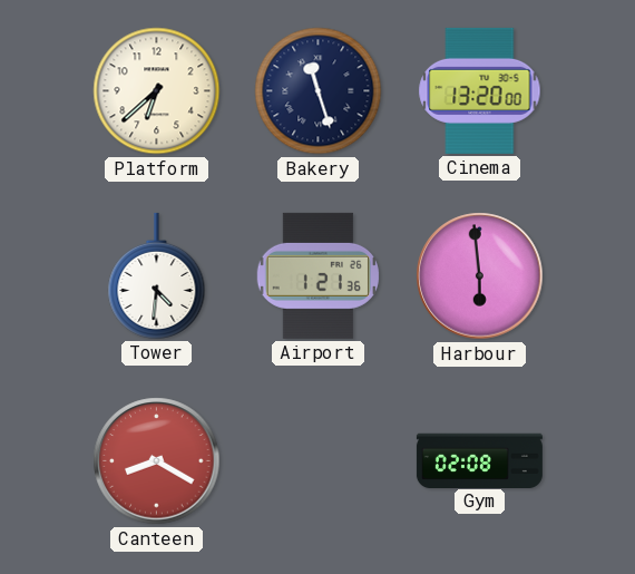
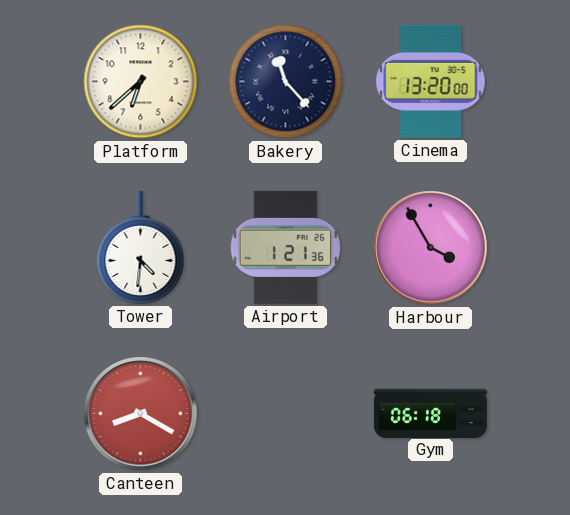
Bakery: 11:27 -> 11:23
Harbour: 5:59 -> 3:55
Gym: 02:08 -> 06:18
